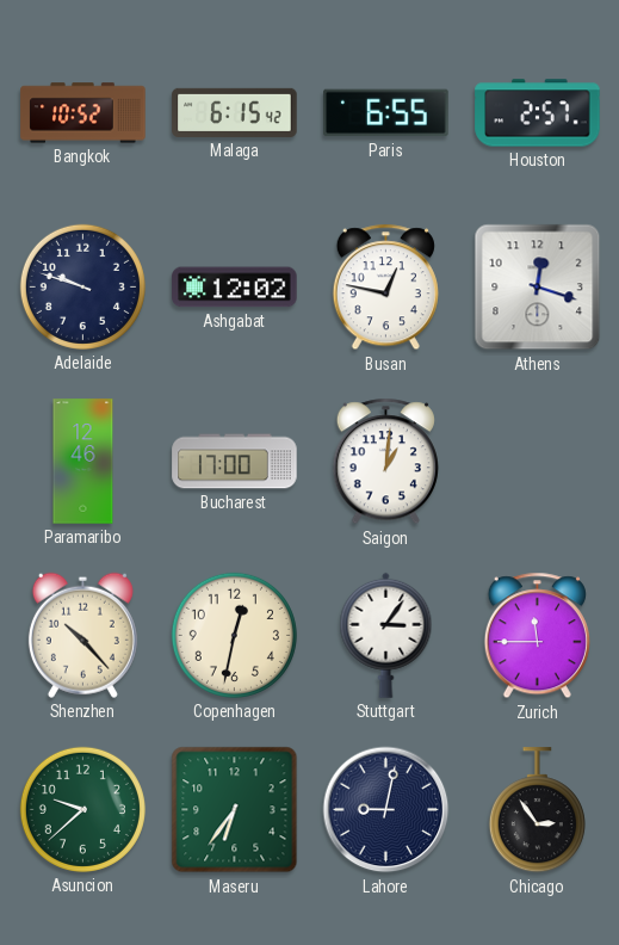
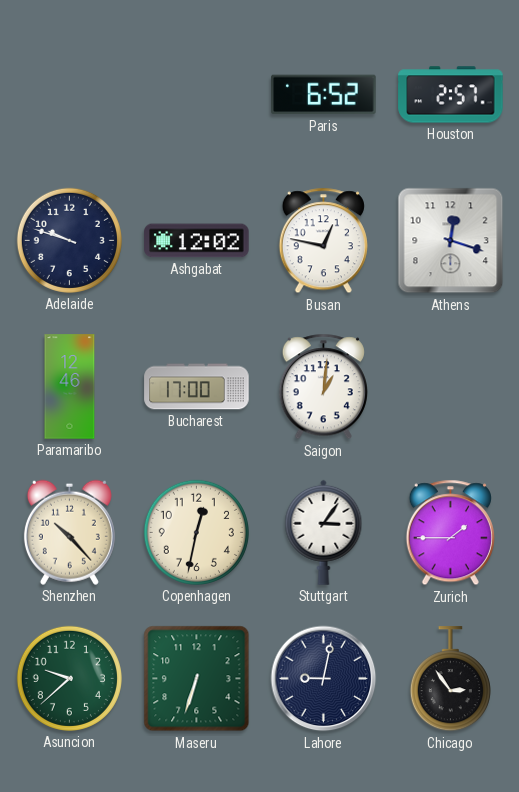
Bangkok: 10:52 -> none
Malaga: 6:15 -> none
Paris: 6:55 -> 6:52
Zurich: 11:45 -> 1:45
Maseru: 6:36 -> 6:33
